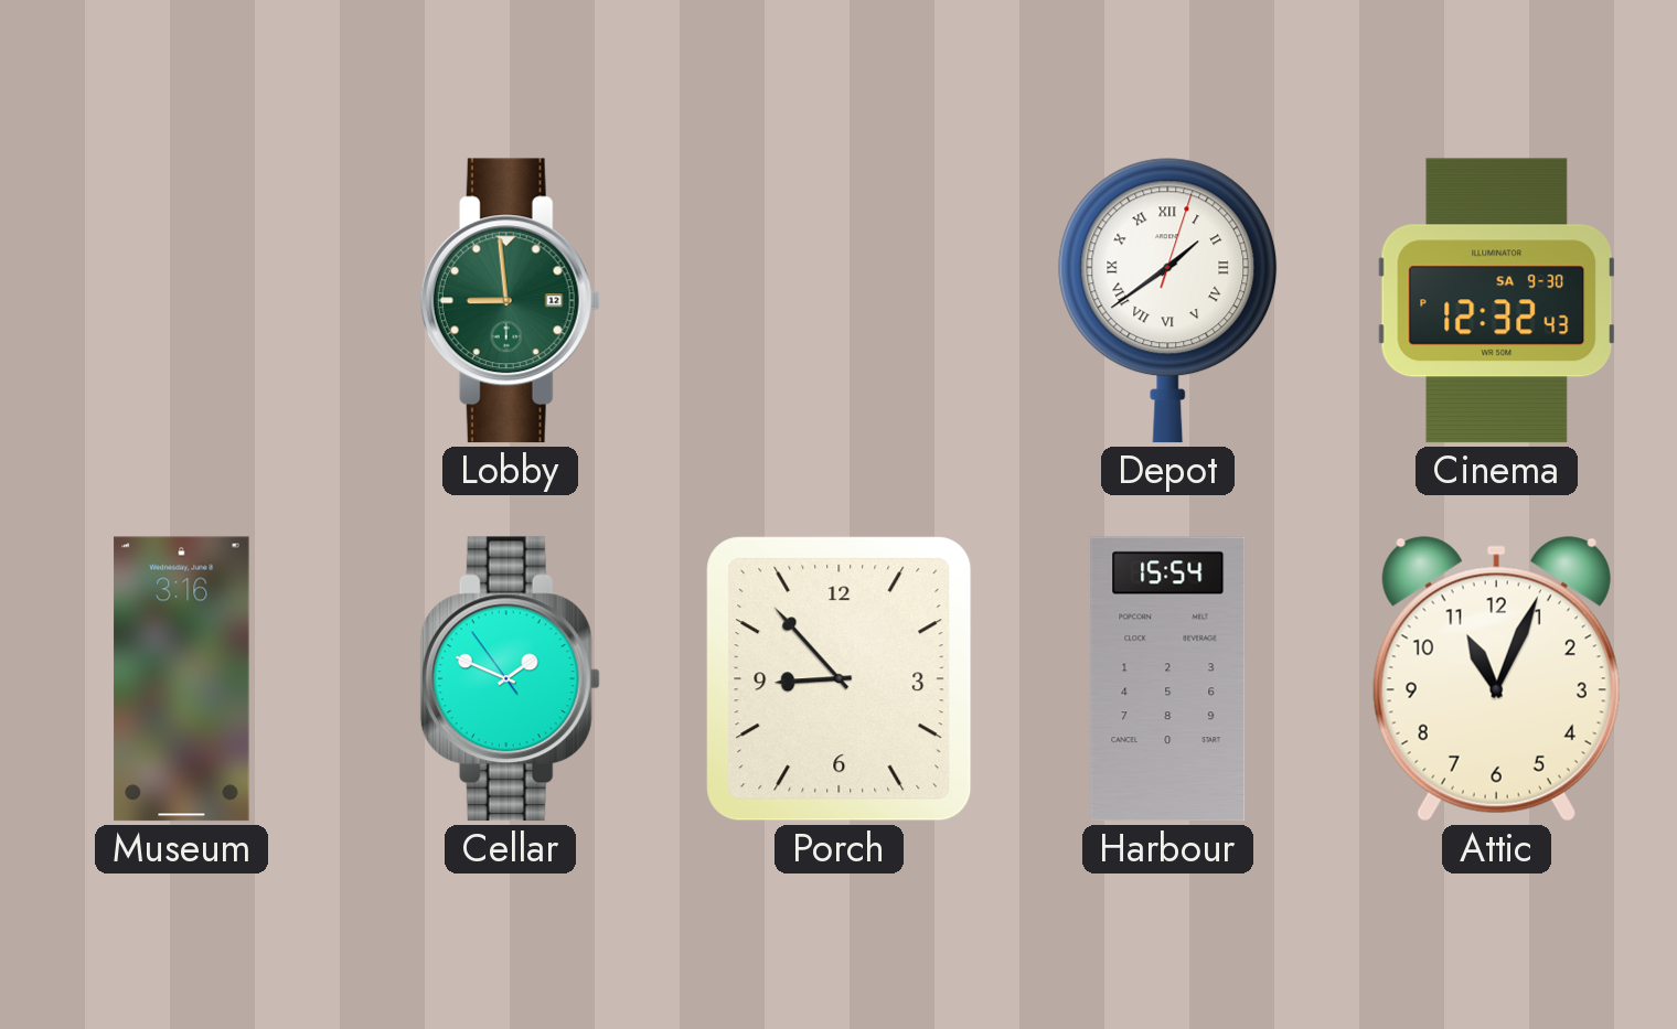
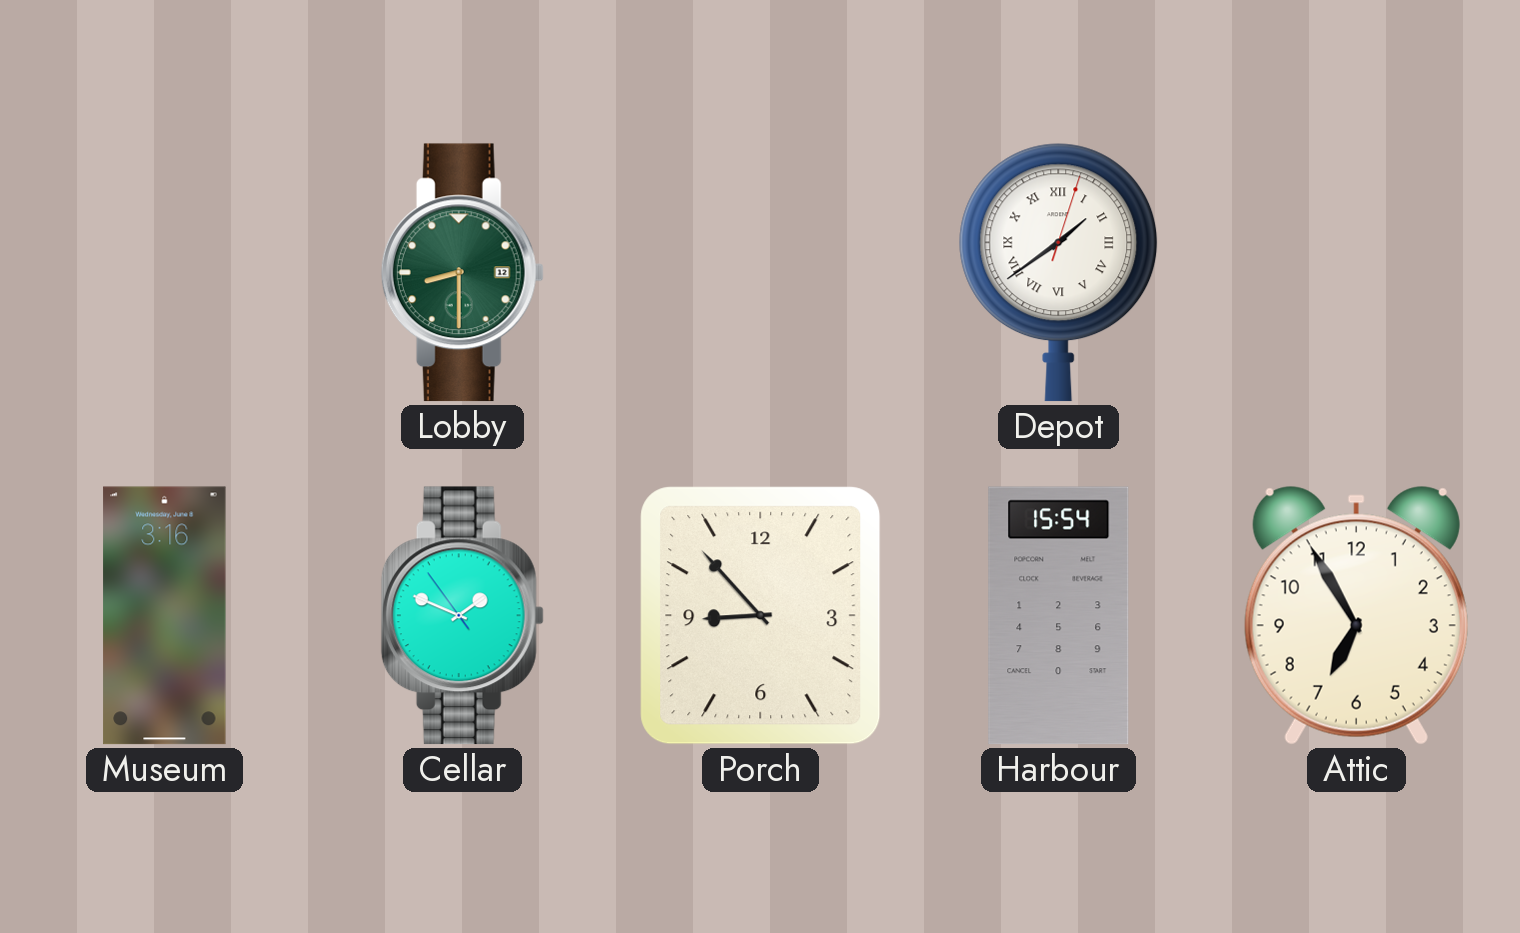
Lobby: 8:59 -> 8:30
Cinema: 12:32 -> none
Attic: 11:04 -> 6:55
